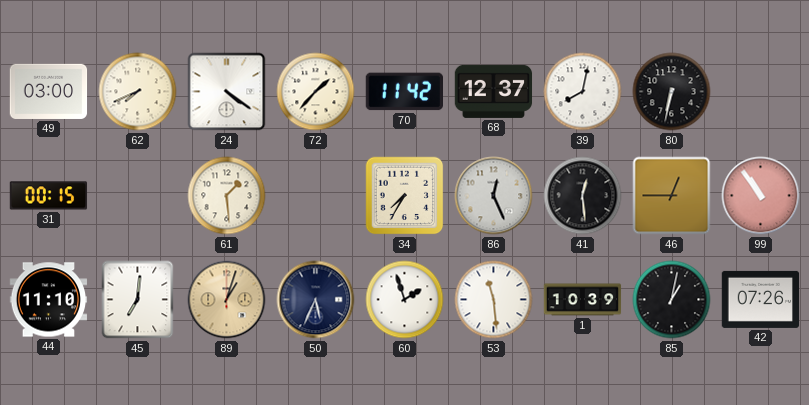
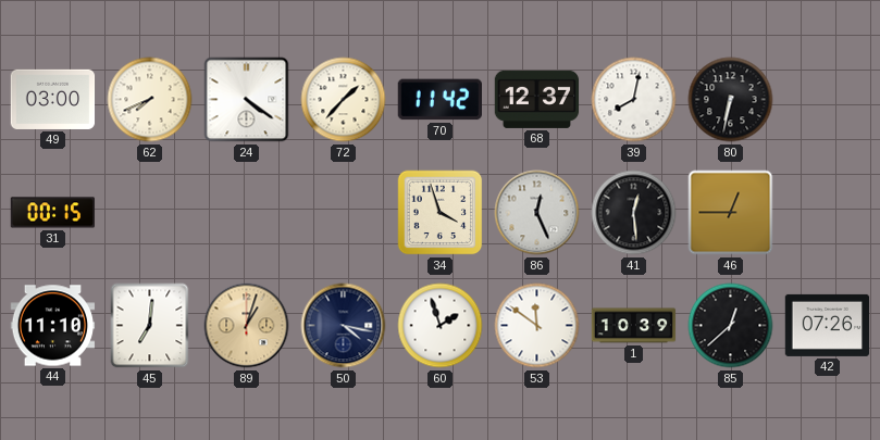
61: 1:29 -> none
34: 7:35 -> 3:57
99: 10:54 -> none
50: 5:34 -> 4:17
53: 11:29 -> 11:51
85: 1:02 -> 12:38
